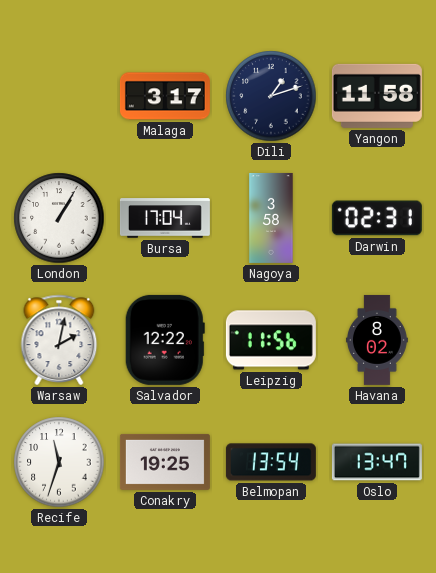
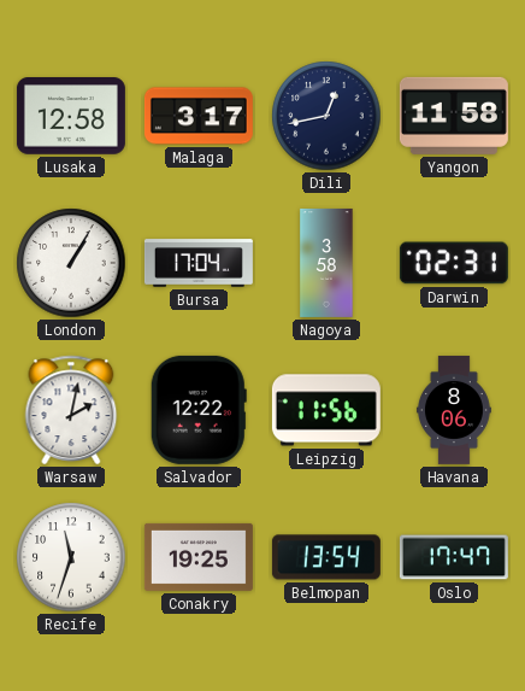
Lusaka: none -> 12:58
Dili: 1:12 -> 12:43
Havana: 8:02 -> 8:06
Oslo: 13:47 -> 17:47
